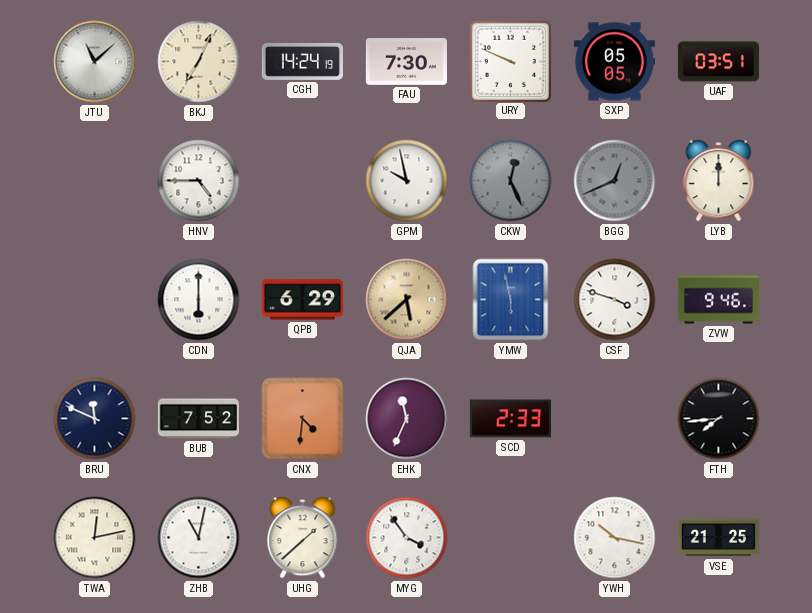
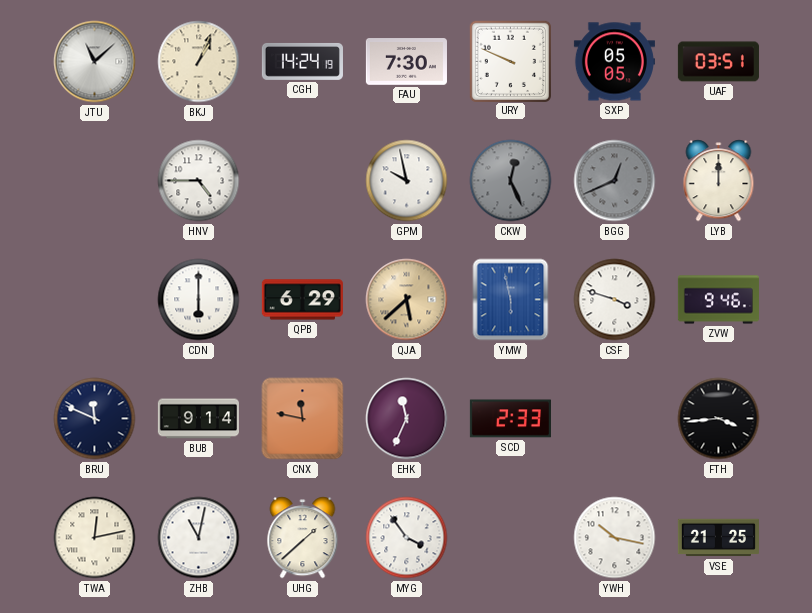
BKJ: 7:04 -> 1:04
BUB: 7:52 -> 9:14
CNX: 4:31 -> 11:47
FTH: 7:44 -> 3:44
